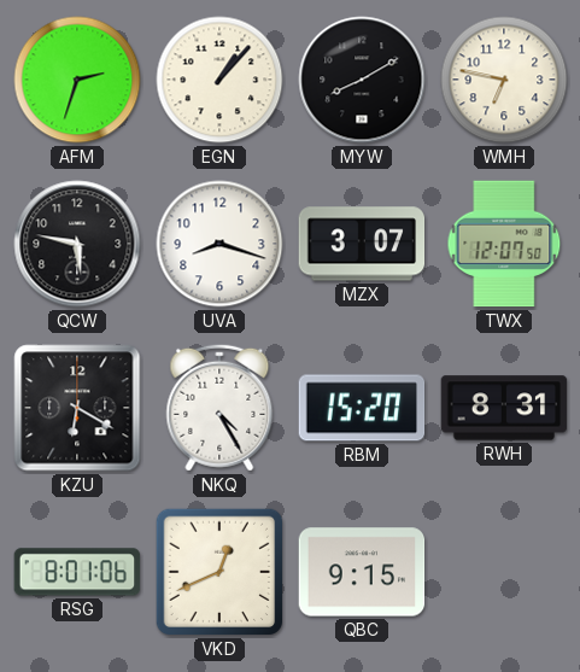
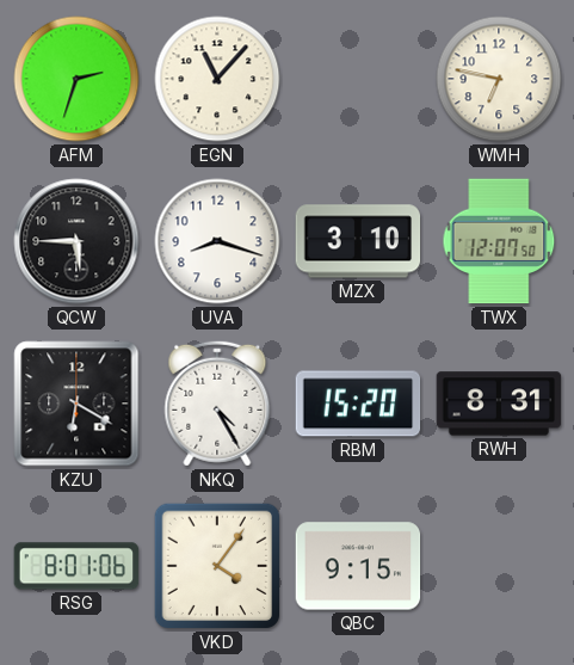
EGN: 1:07 -> 11:07
MYW: 8:10 -> none
QCW: 5:47 -> 5:45
MZX: 3:07 -> 3:10
VKD: 12:41 -> 4:06
